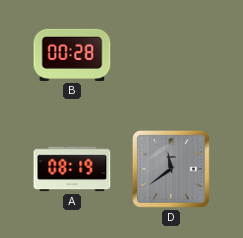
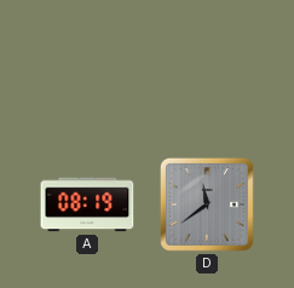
B: 00:28 -> none
